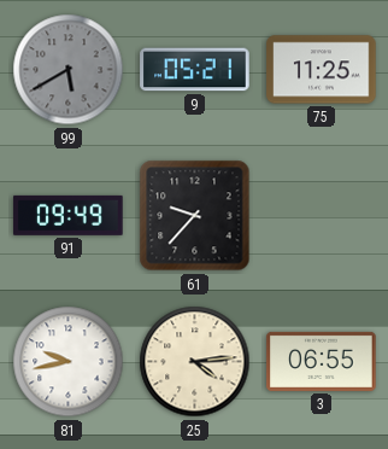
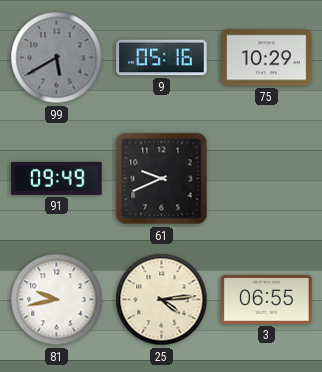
9: 05:21 -> 05:16
75: 11:25 -> 10:29
61: 9:37 -> 9:41
